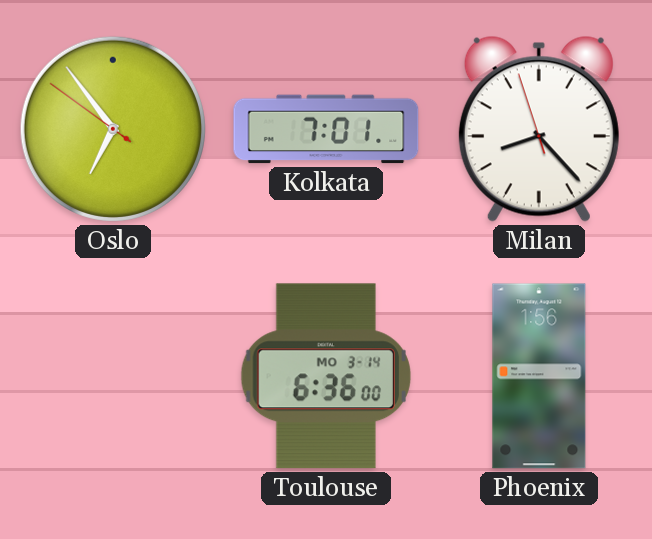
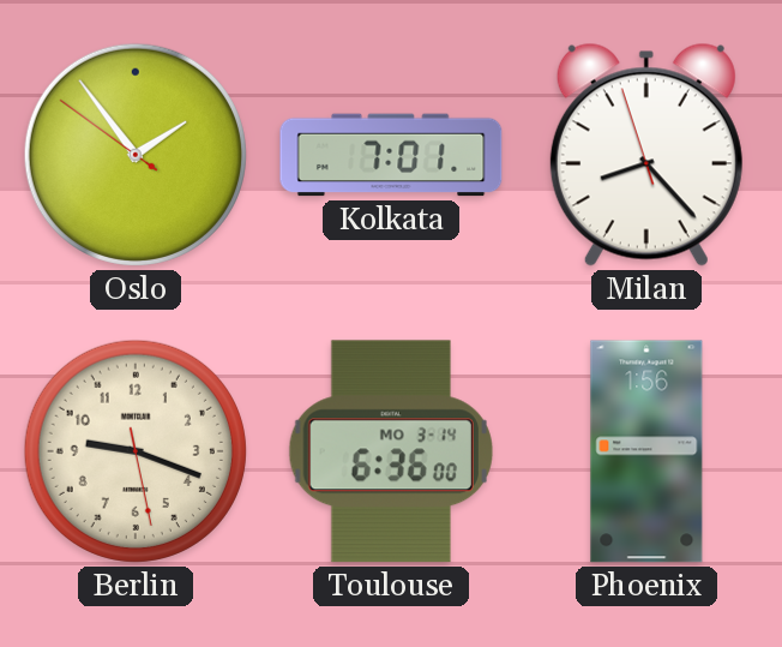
Oslo: 6:53 -> 1:53
Berlin: none -> 9:18
